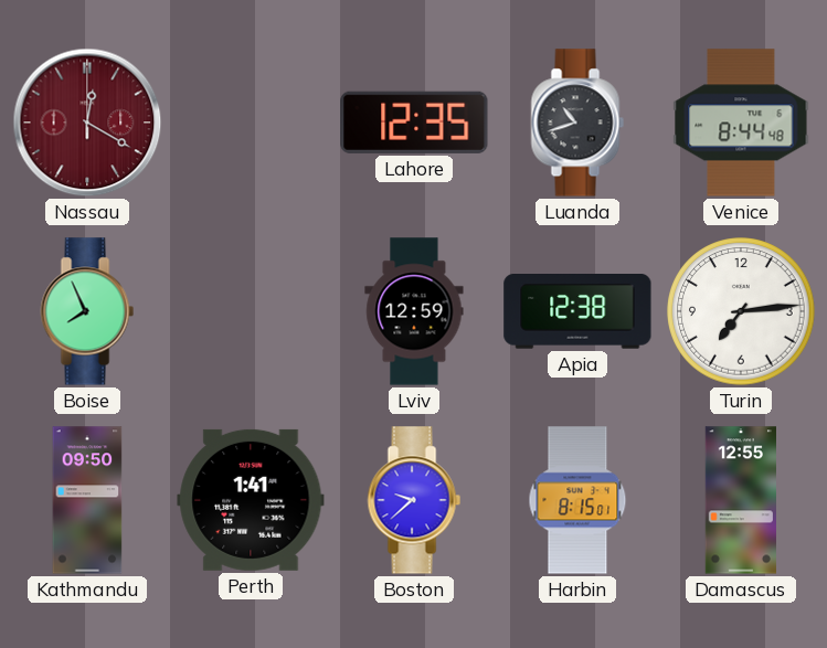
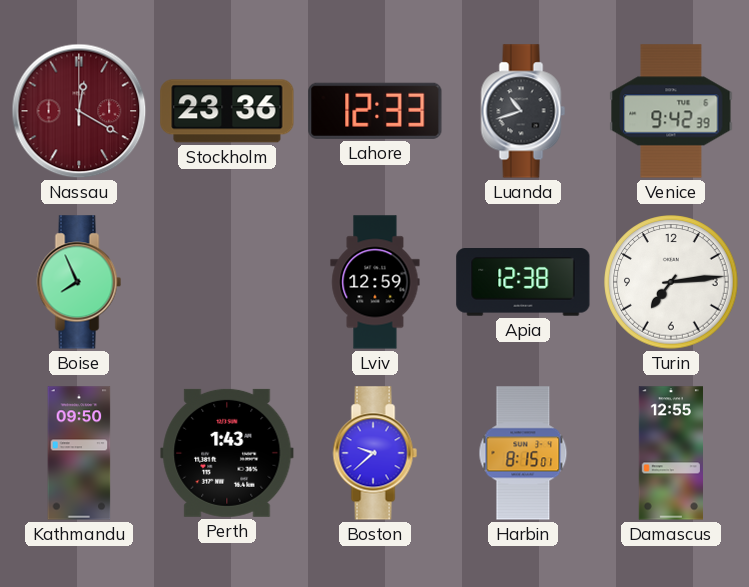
Stockholm: none -> 23:36
Lahore: 12:35 -> 12:33
Venice: 8:44 -> 9:42
Perth: 1:41 -> 1:43
